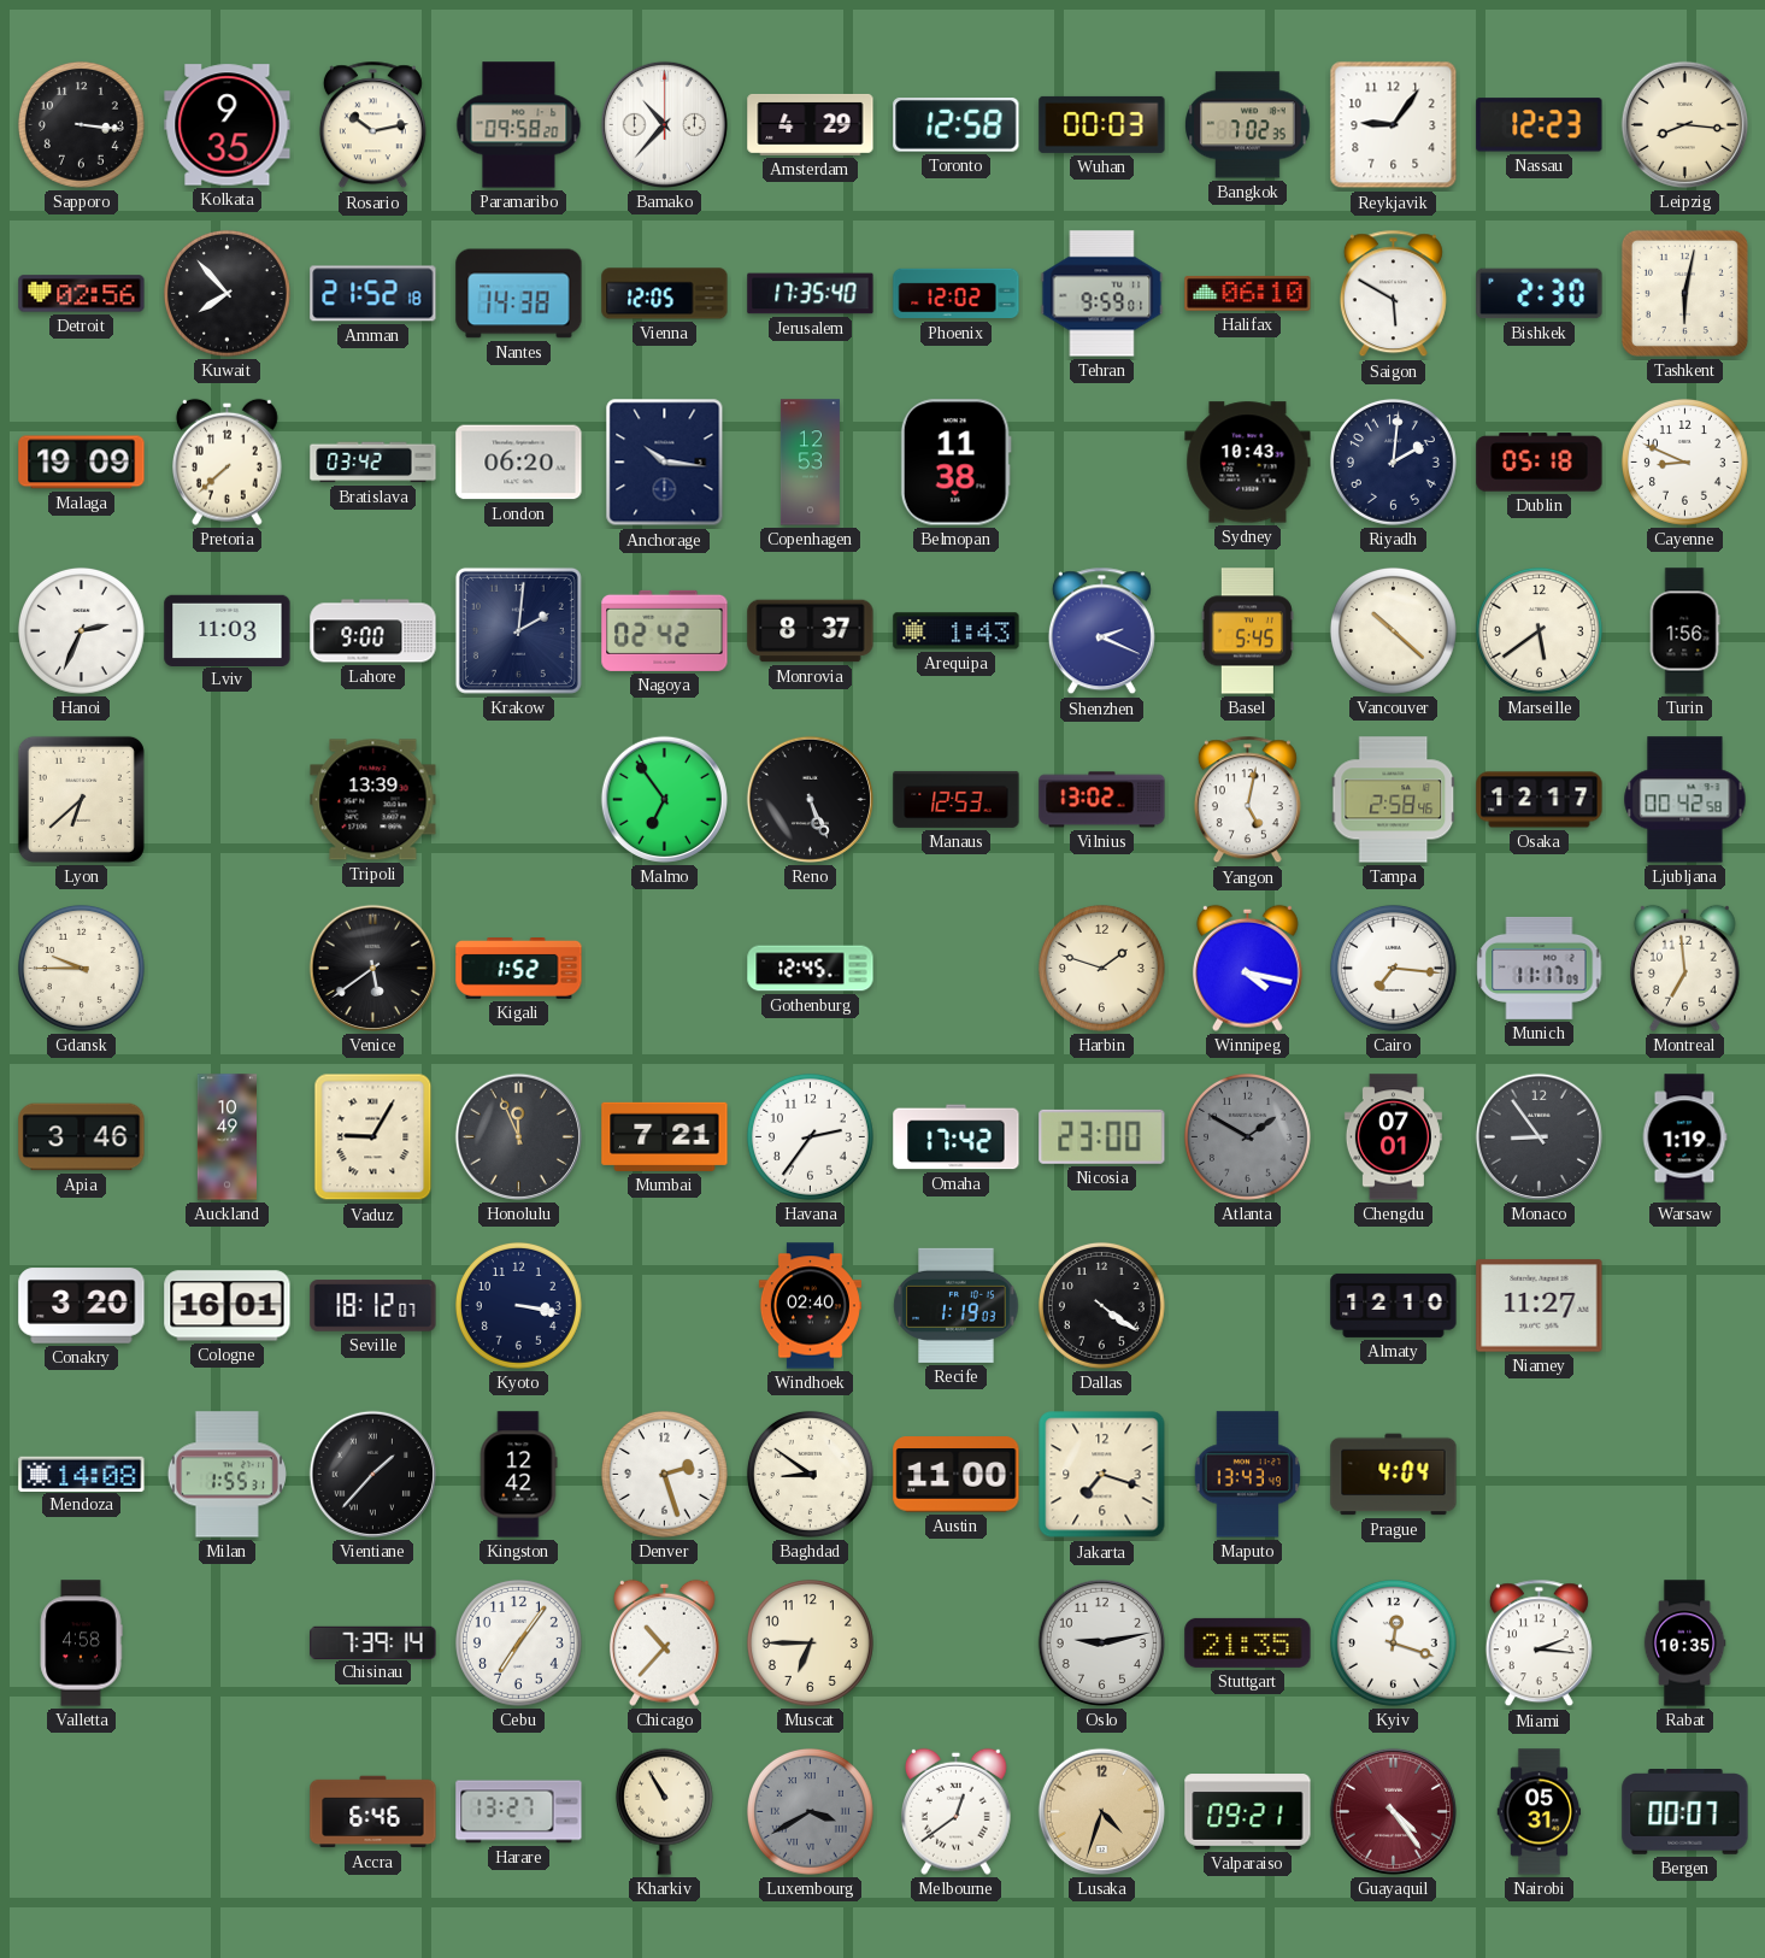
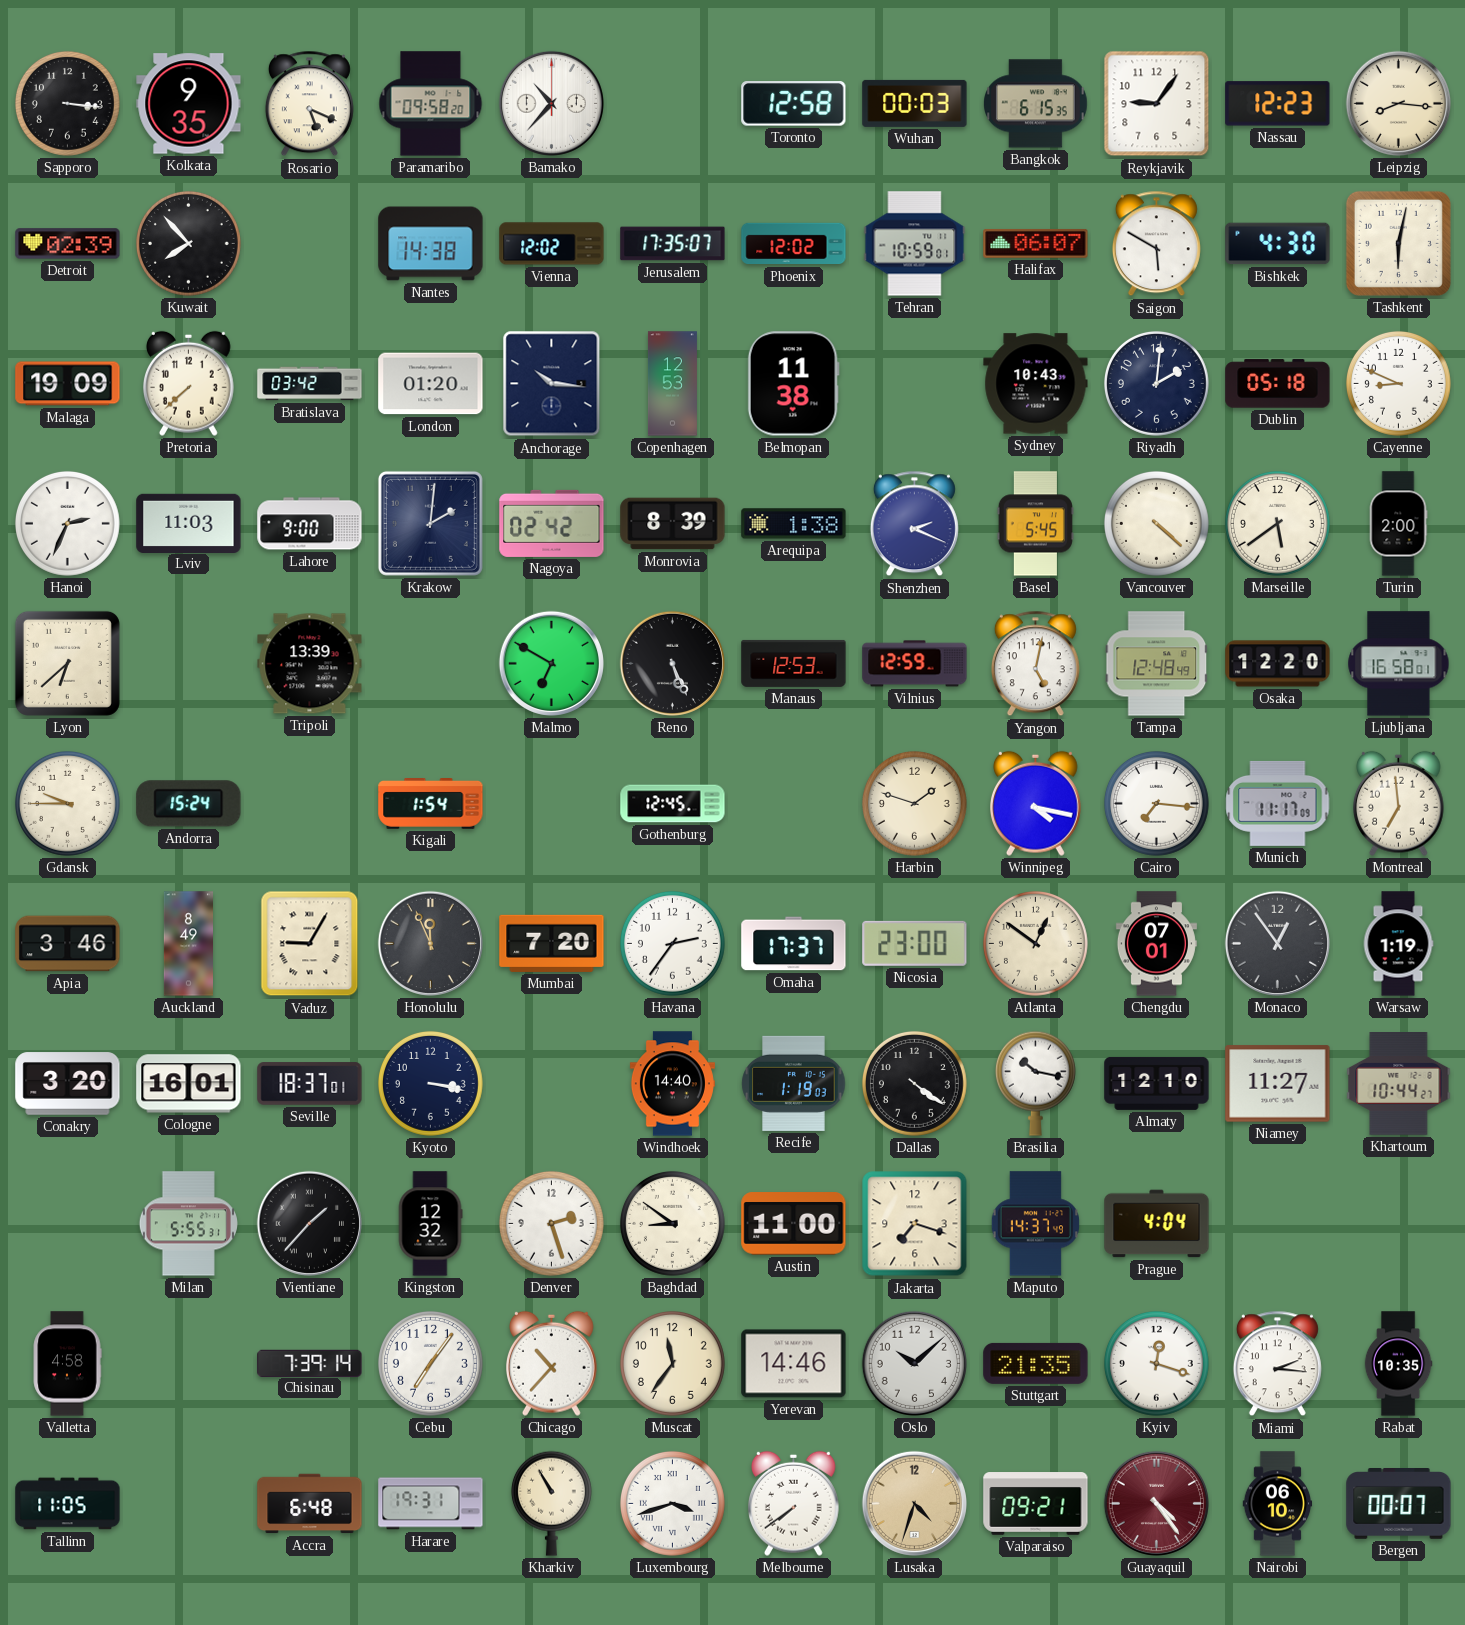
Rosario: 10:13 -> 5:19
Amsterdam: 4:29 -> none
Bangkok: 7:02 -> 6:15
Detroit: 02:56 -> 02:39
Amman: 21:52 -> none
Vienna: 12:05 -> 12:02
Jerusalem: 17:35:40 -> 17:35:07
Tehran: 9:59 -> 10:59
Halifax: 06:10 -> 06:07
Bishkek: 2:30 -> 4:30
London: 06:20 -> 01:20
Monrovia: 8:37 -> 8:39
Arequipa: 1:43 -> 1:38
Vancouver: 10:22 -> 4:22
Turin: 1:56 -> 2:00
Malmo: 6:54 -> 6:50
Vilnius: 13:02 -> 12:59
Tampa: 2:58 -> 12:48
Osaka: 12:17 -> 12:20
Ljubljana: 00:42 -> 16:58
Andorra: none -> 15:24
Venice: 5:39 -> none
Kigali: 1:52 -> 1:54
Auckland: 10:49 -> 8:49
Mumbai: 7:21 -> 7:20
Omaha: 17:42 -> 17:37
Atlanta: 1:50 -> 12:51
Atlanta dial: grey -> cream
Monaco: 8:54 -> 12:54
Seville: 18:12 -> 18:37
Windhoek: 02:40 -> 14:40
Brasilia: none -> 10:17
Khartoum: none -> 10:44
Mendoza: 14:08 -> none
Milan: 1:55 -> 5:55
Kingston: 12:42 -> 12:32
Maputo: 13:43 -> 14:37
Muscat: 6:45 -> 11:36
Yerevan: none -> 14:46
Oslo: 9:13 -> 10:08
Tallinn: none -> 11:05
Accra: 6:46 -> 6:48
Harare: 13:27 -> 19:31
Luxembourg: 3:40 -> 3:42
Luxembourg dial: grey -> white
Melbourne: 12:39 -> 7:39
Nairobi: 05:31 -> 06:10
